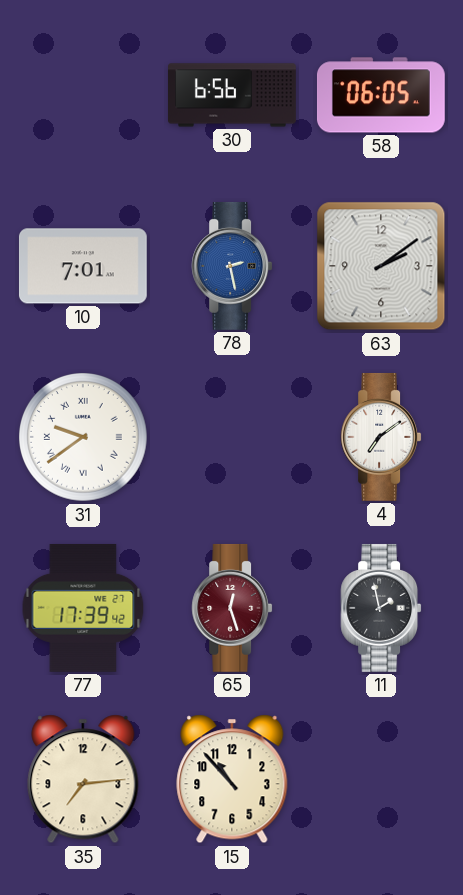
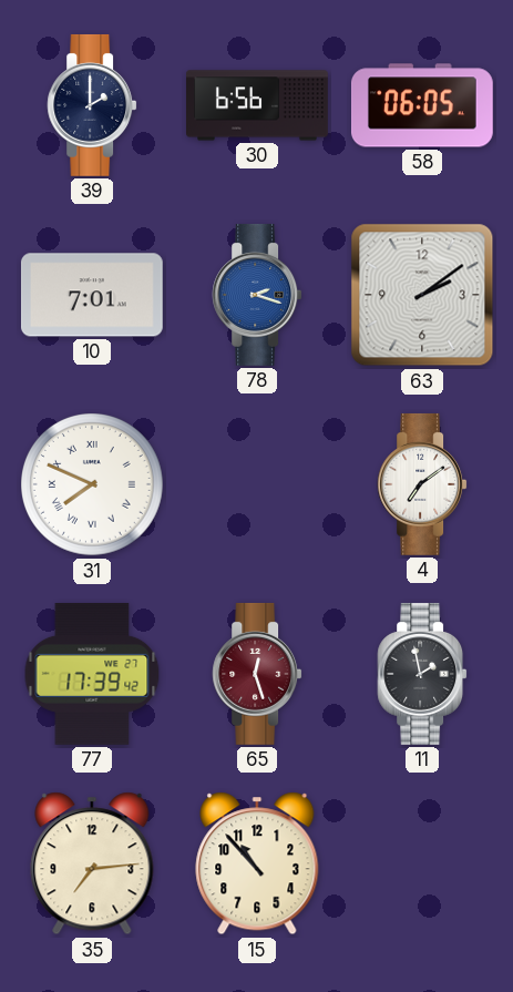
39: none -> 2:00
78: 2:28 -> 2:18
31: 9:39 -> 7:49
